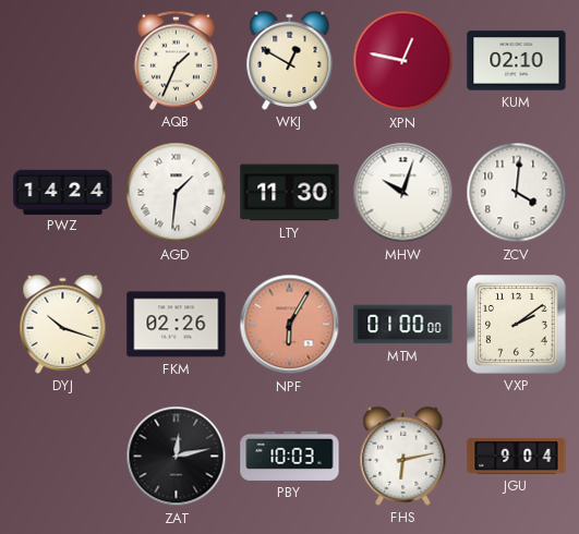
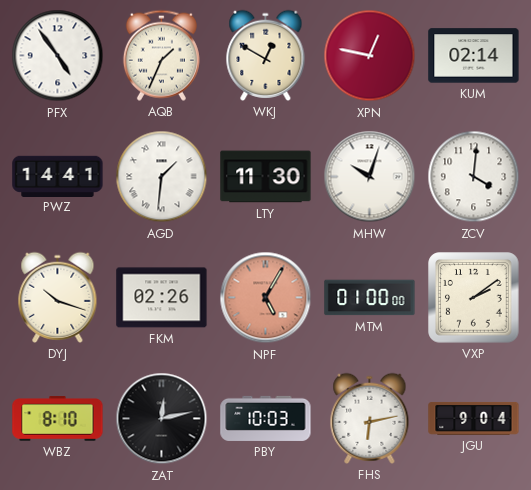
PFX: none -> 4:54
KUM: 02:10 -> 02:14
PWZ: 14:24 -> 14:41
NPF: 6:05 -> 5:05
WBZ: none -> 8:10
